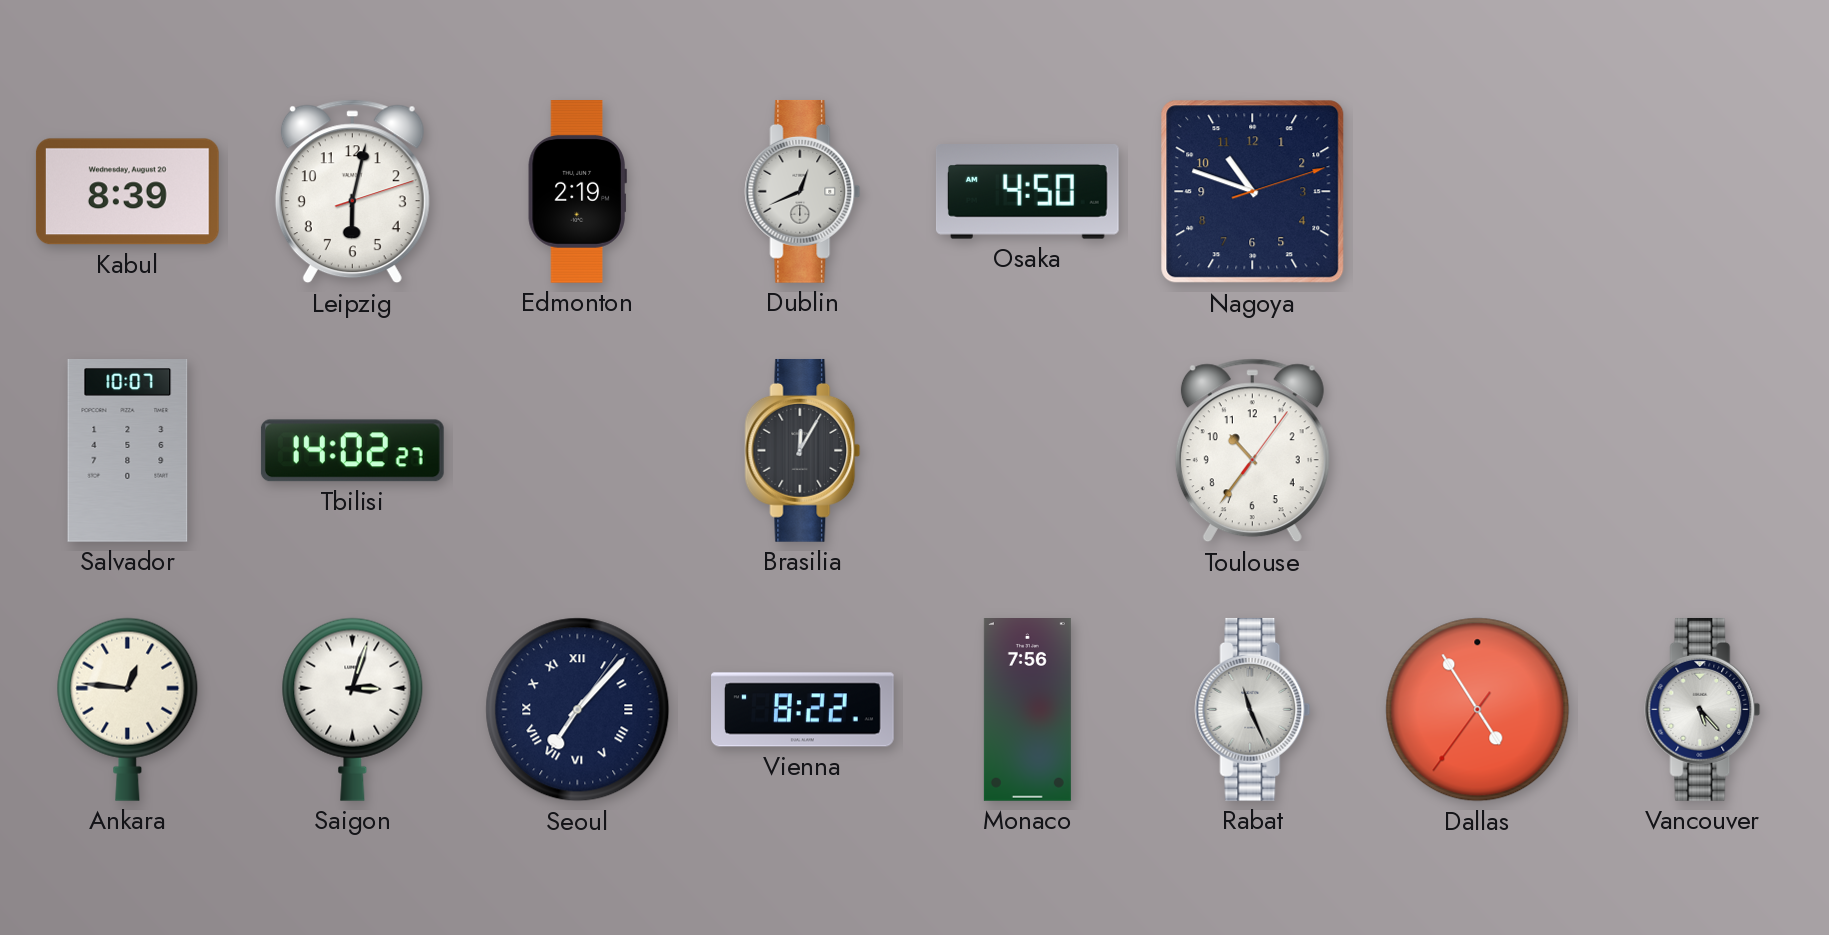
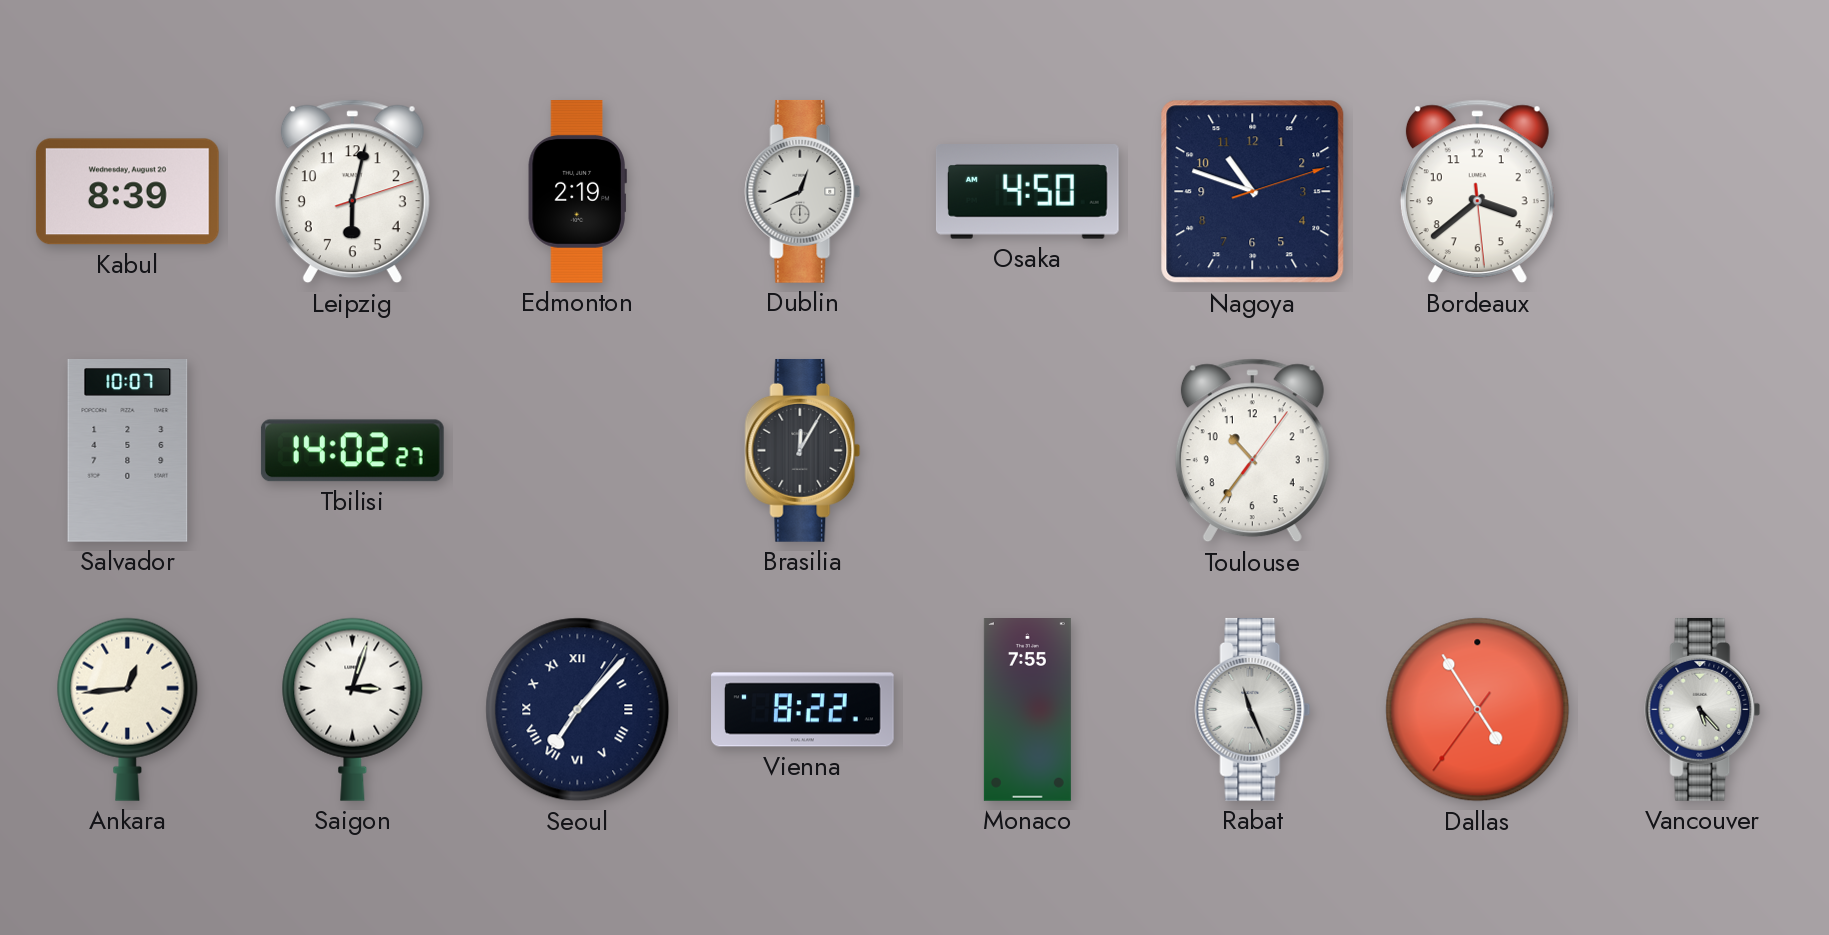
Bordeaux: none -> 3:38
Ankara: 12:46 -> 12:44
Monaco: 7:56 -> 7:55
